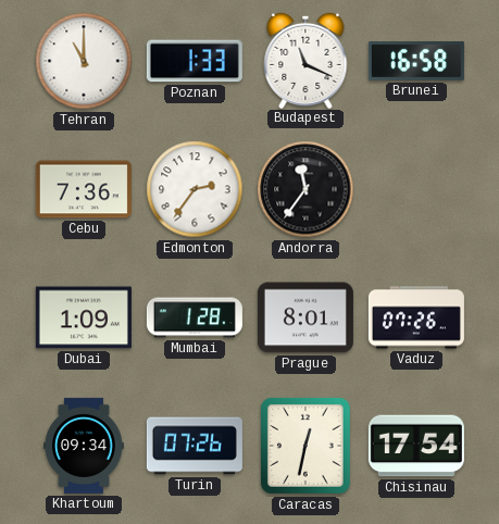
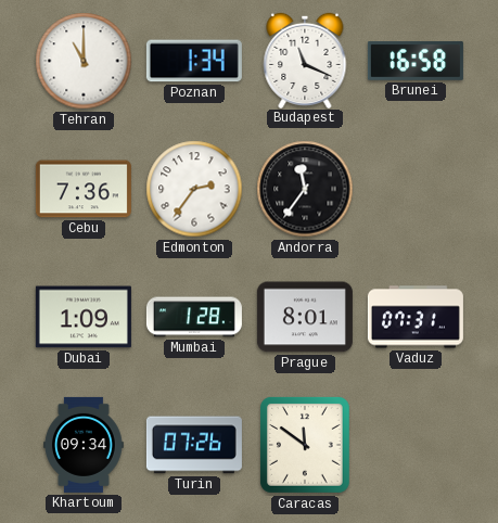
Poznan: 1:33 -> 1:34
Vaduz: 07:26 -> 07:31
Caracas: 12:32 -> 11:51
Chisinau: 17:54 -> none
